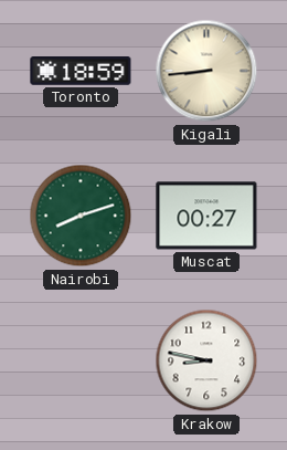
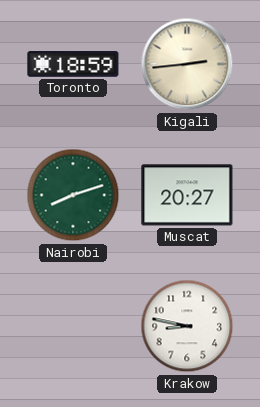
Kigali: 8:44 -> 2:44
Muscat: 00:27 -> 20:27
